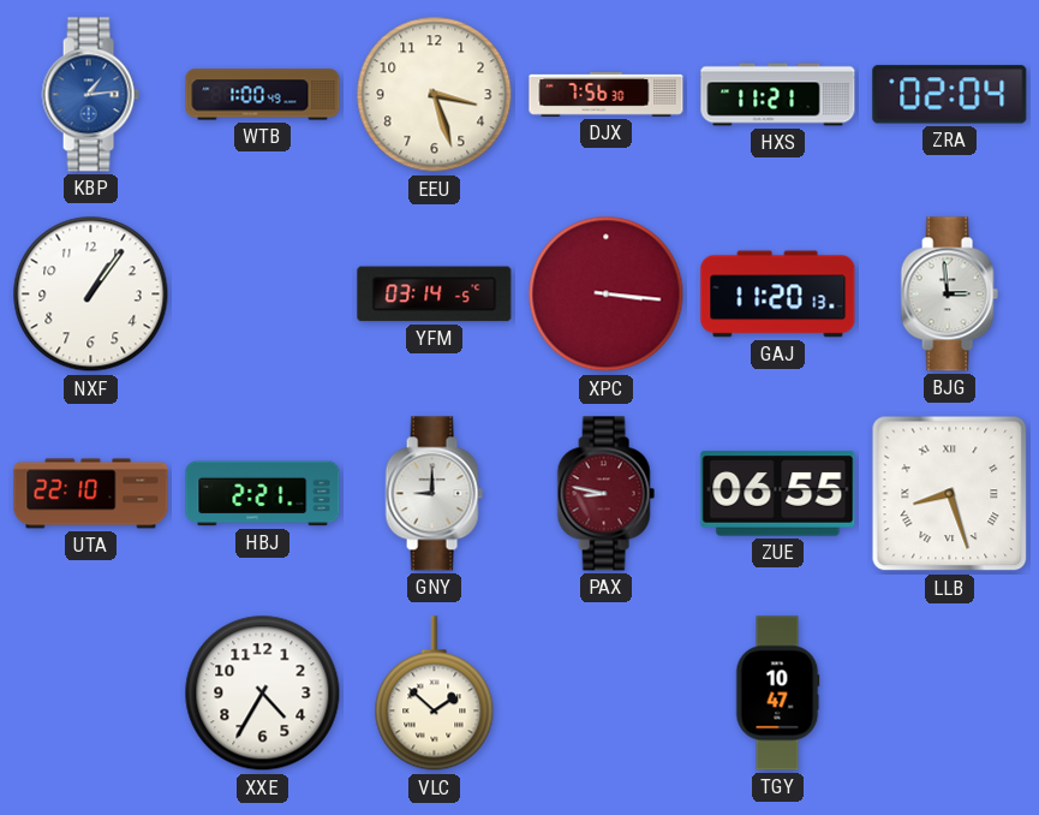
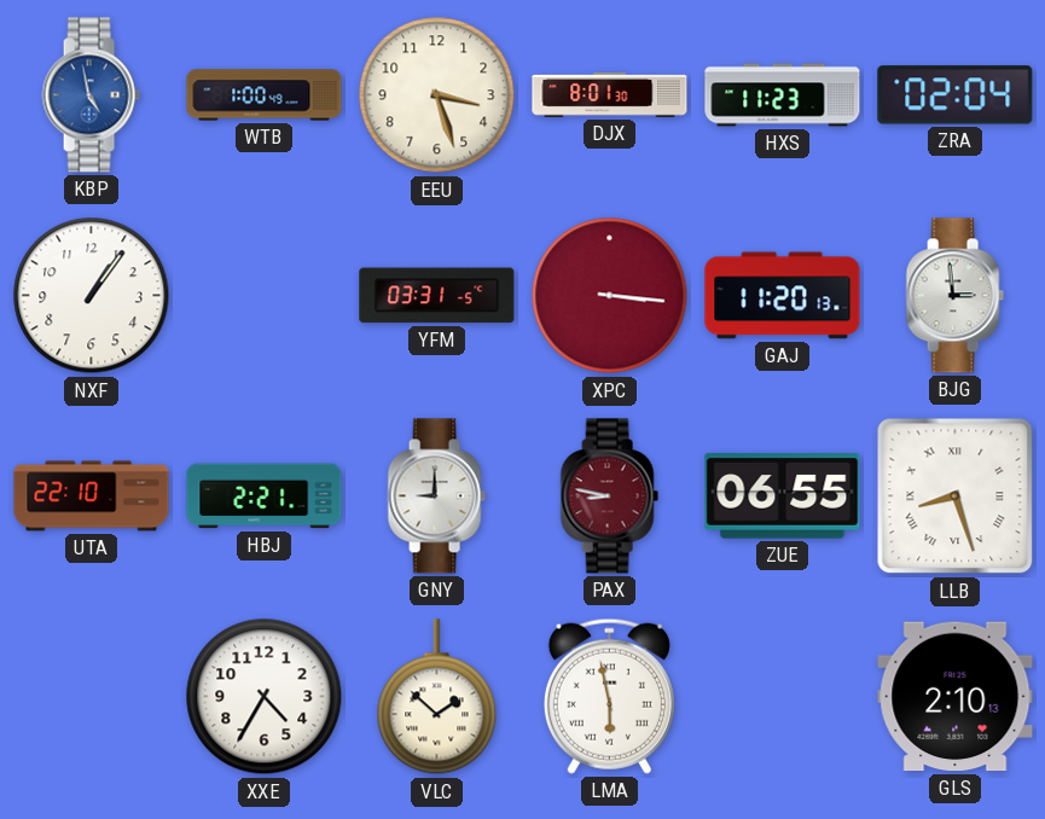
KBP: 1:14 -> 4:58
DJX: 7:56 -> 8:01
HXS: 11:21 -> 11:23
YFM: 03:14 -> 03:31
LMA: none -> 5:58
TGY: 10:47 -> none
GLS: none -> 2:10
